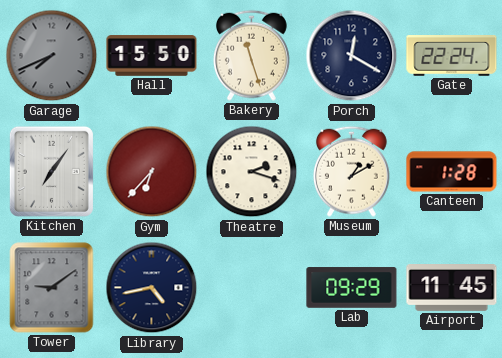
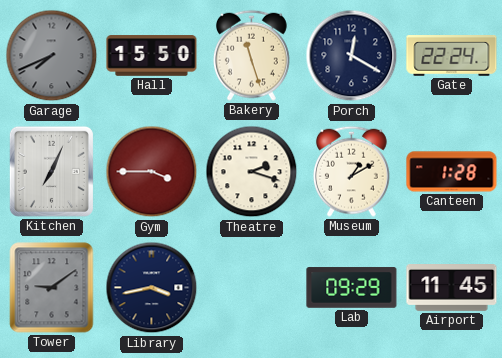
Kitchen: 7:06 -> 7:04
Gym: 6:37 -> 3:45
Library: 4:43 -> 3:43
